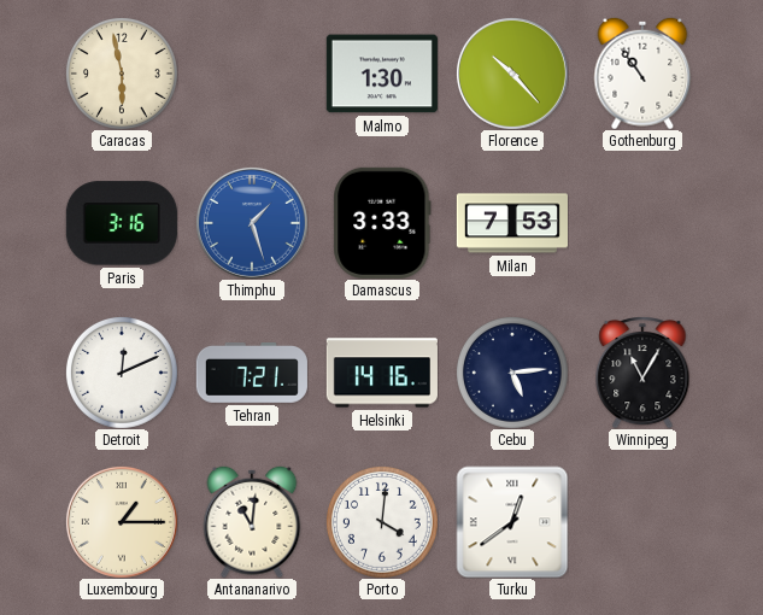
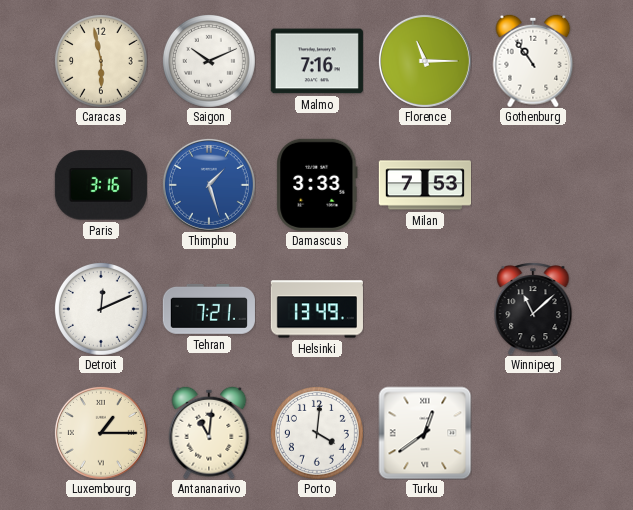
Saigon: none -> 10:11
Malmo: 1:30 -> 7:16
Florence: 10:23 -> 11:15
Helsinki: 14:16 -> 13:49
Cebu: 5:14 -> none
Winnipeg: 11:05 -> 11:08
